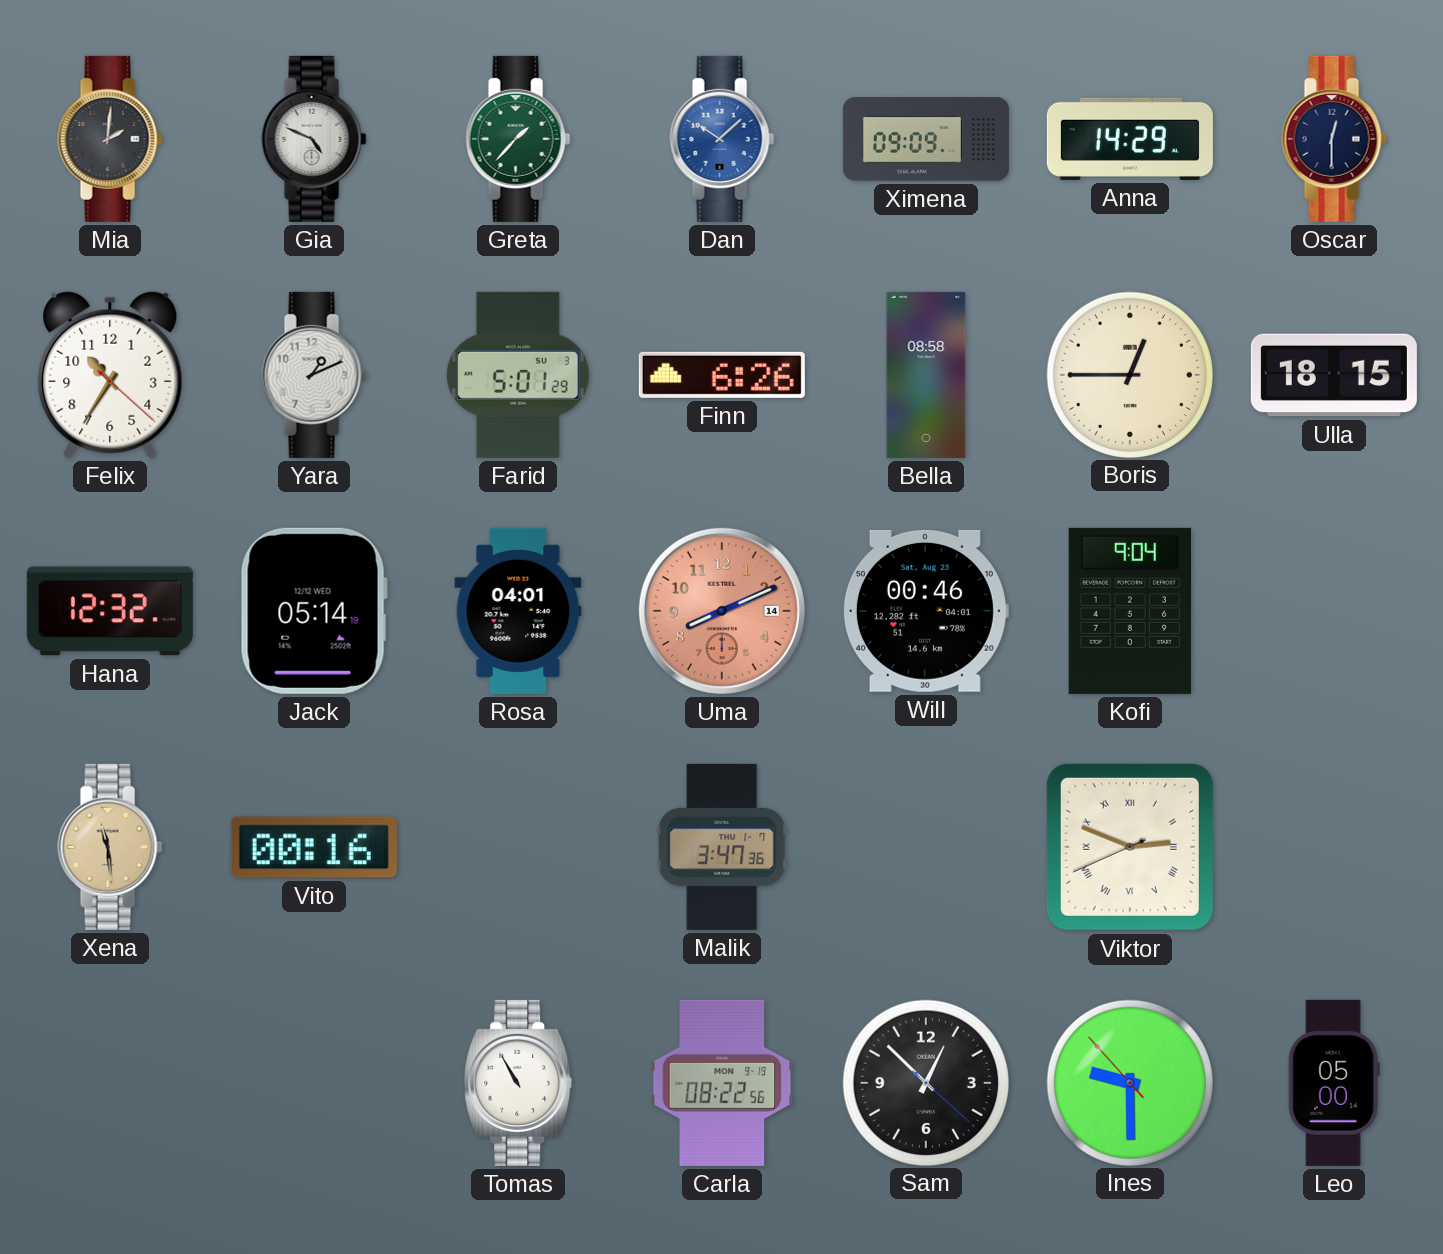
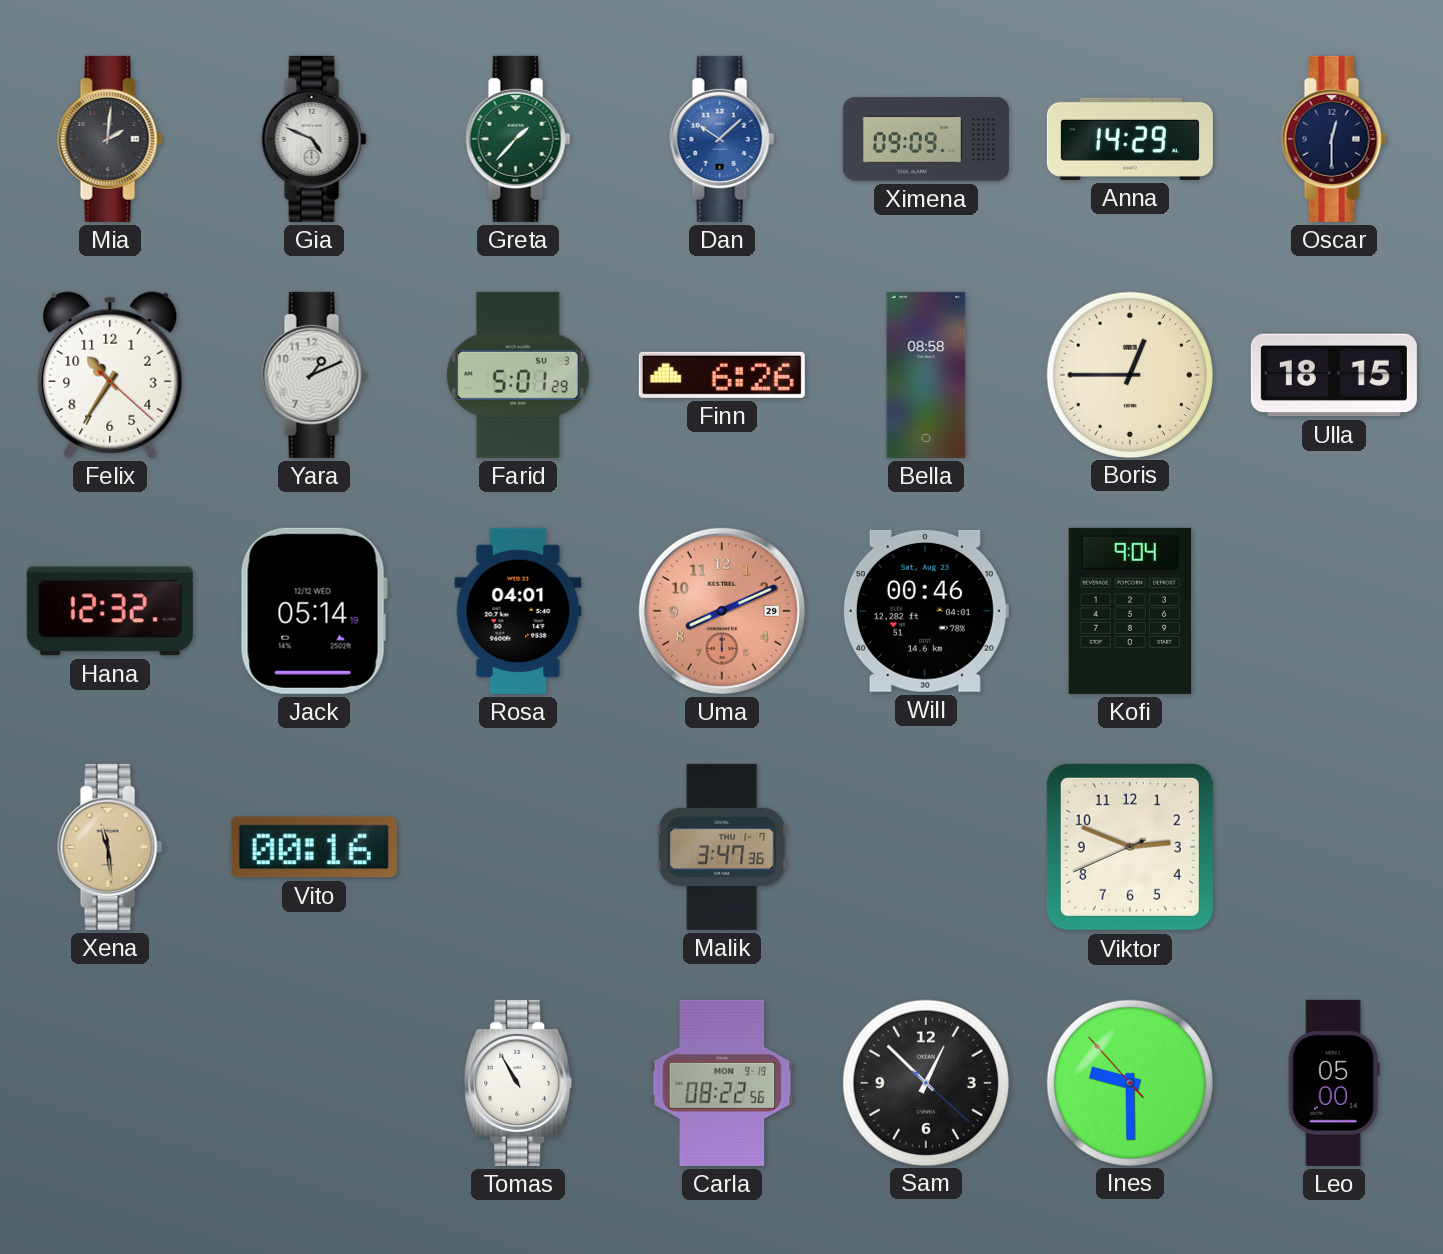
Uma date: 14 -> 29
Viktor numerals: Roman -> Arabic
